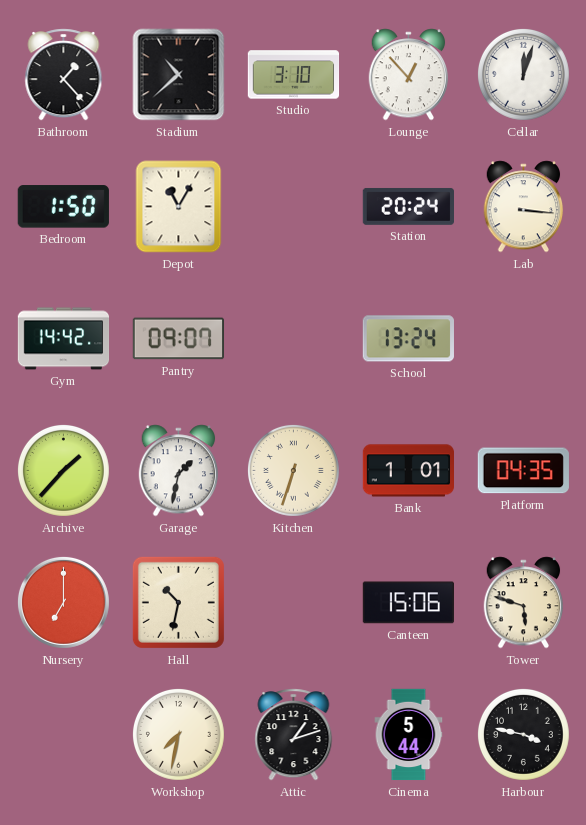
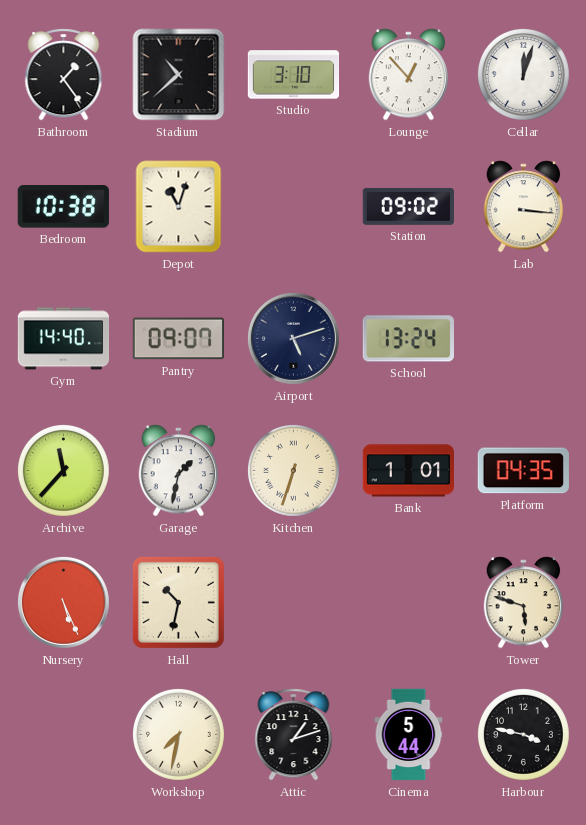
Bathroom: 1:23 -> 1:24
Bedroom: 1:50 -> 10:38
Depot: 11:05 -> 11:03
Station: 20:24 -> 09:02
Gym: 14:42 -> 14:40
Airport: none -> 5:12
Archive: 1:37 -> 11:37
Nursery: 7:00 -> 5:26
Canteen: 15:06 -> none
